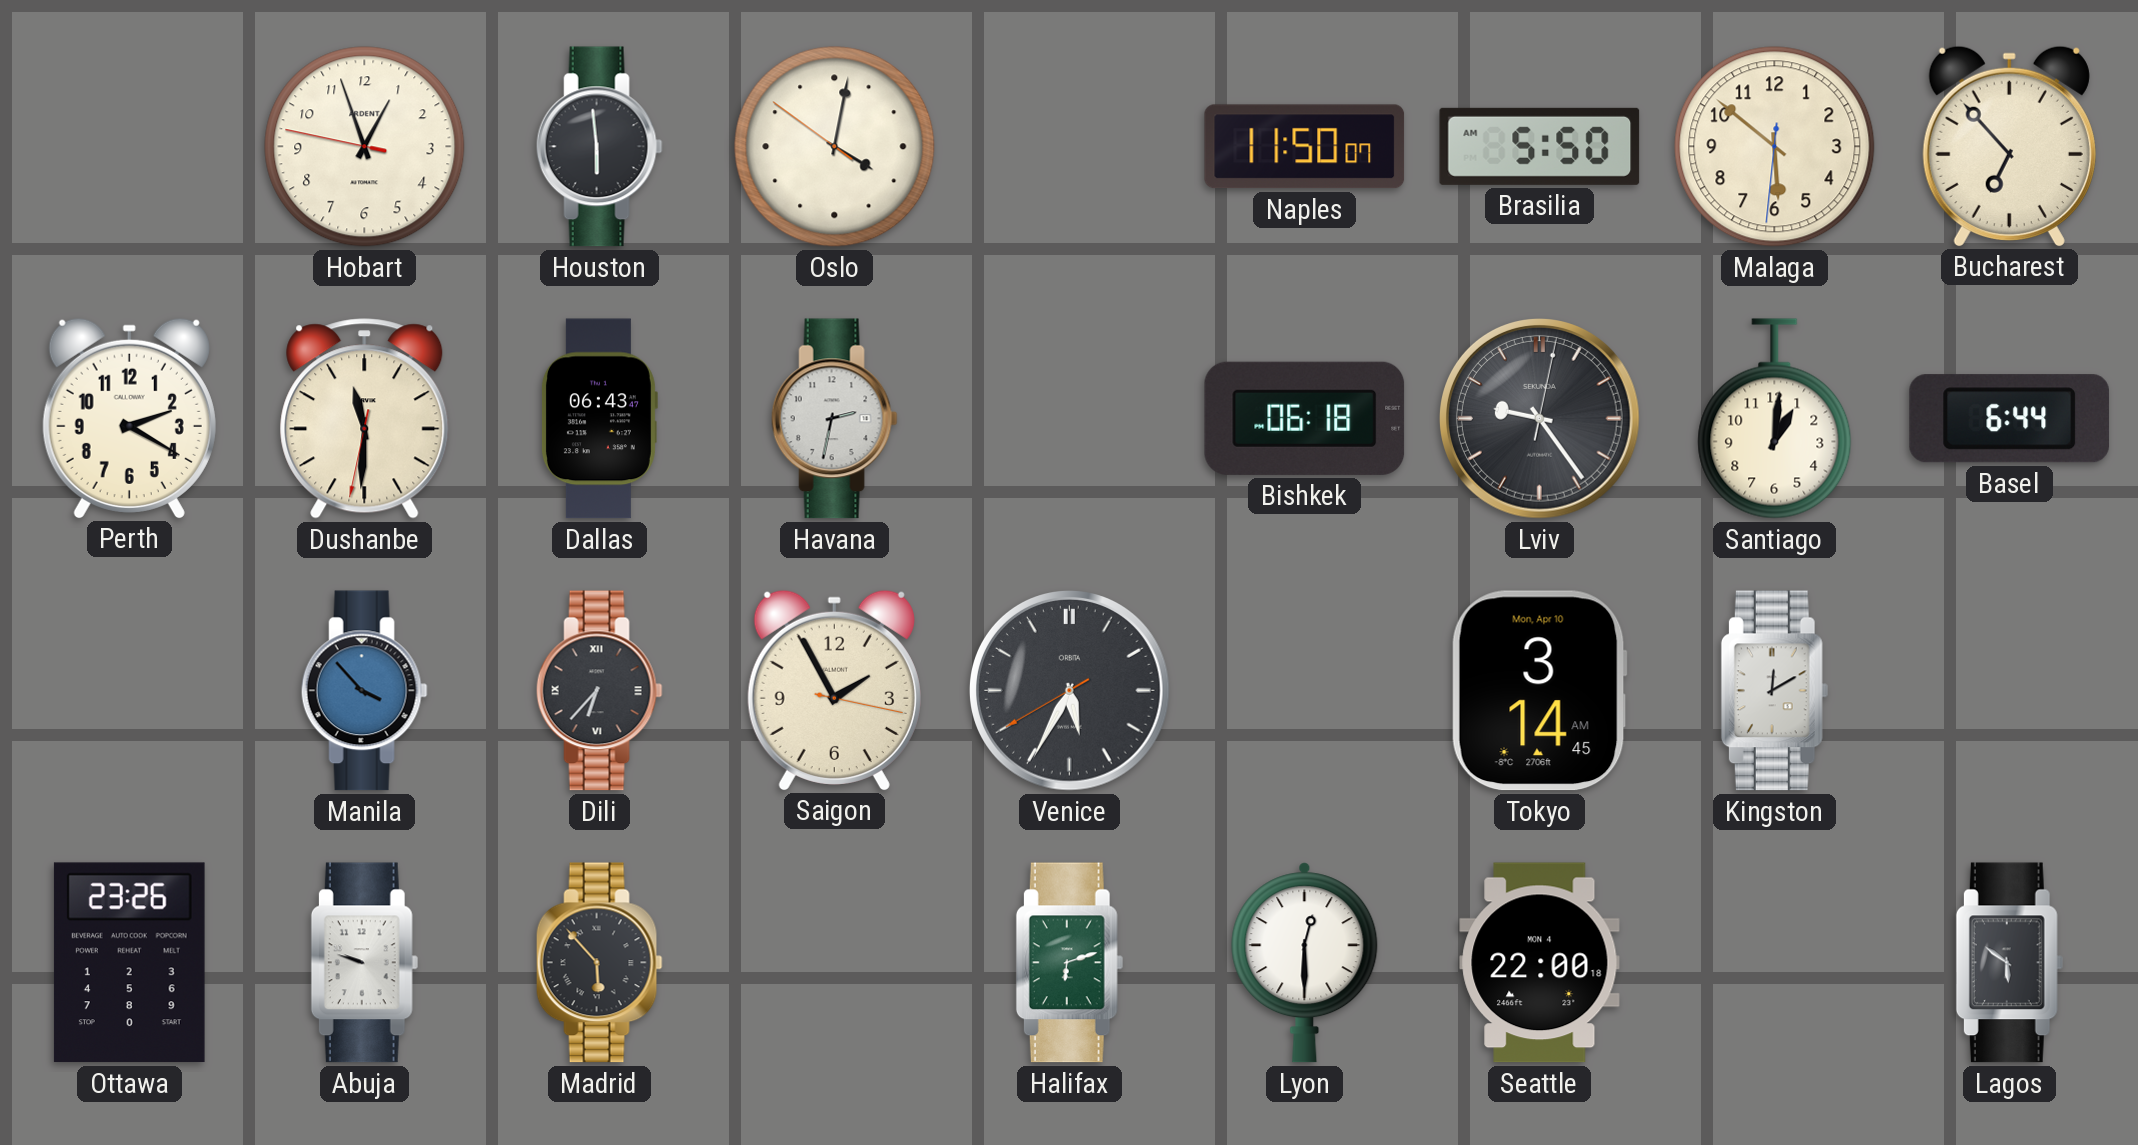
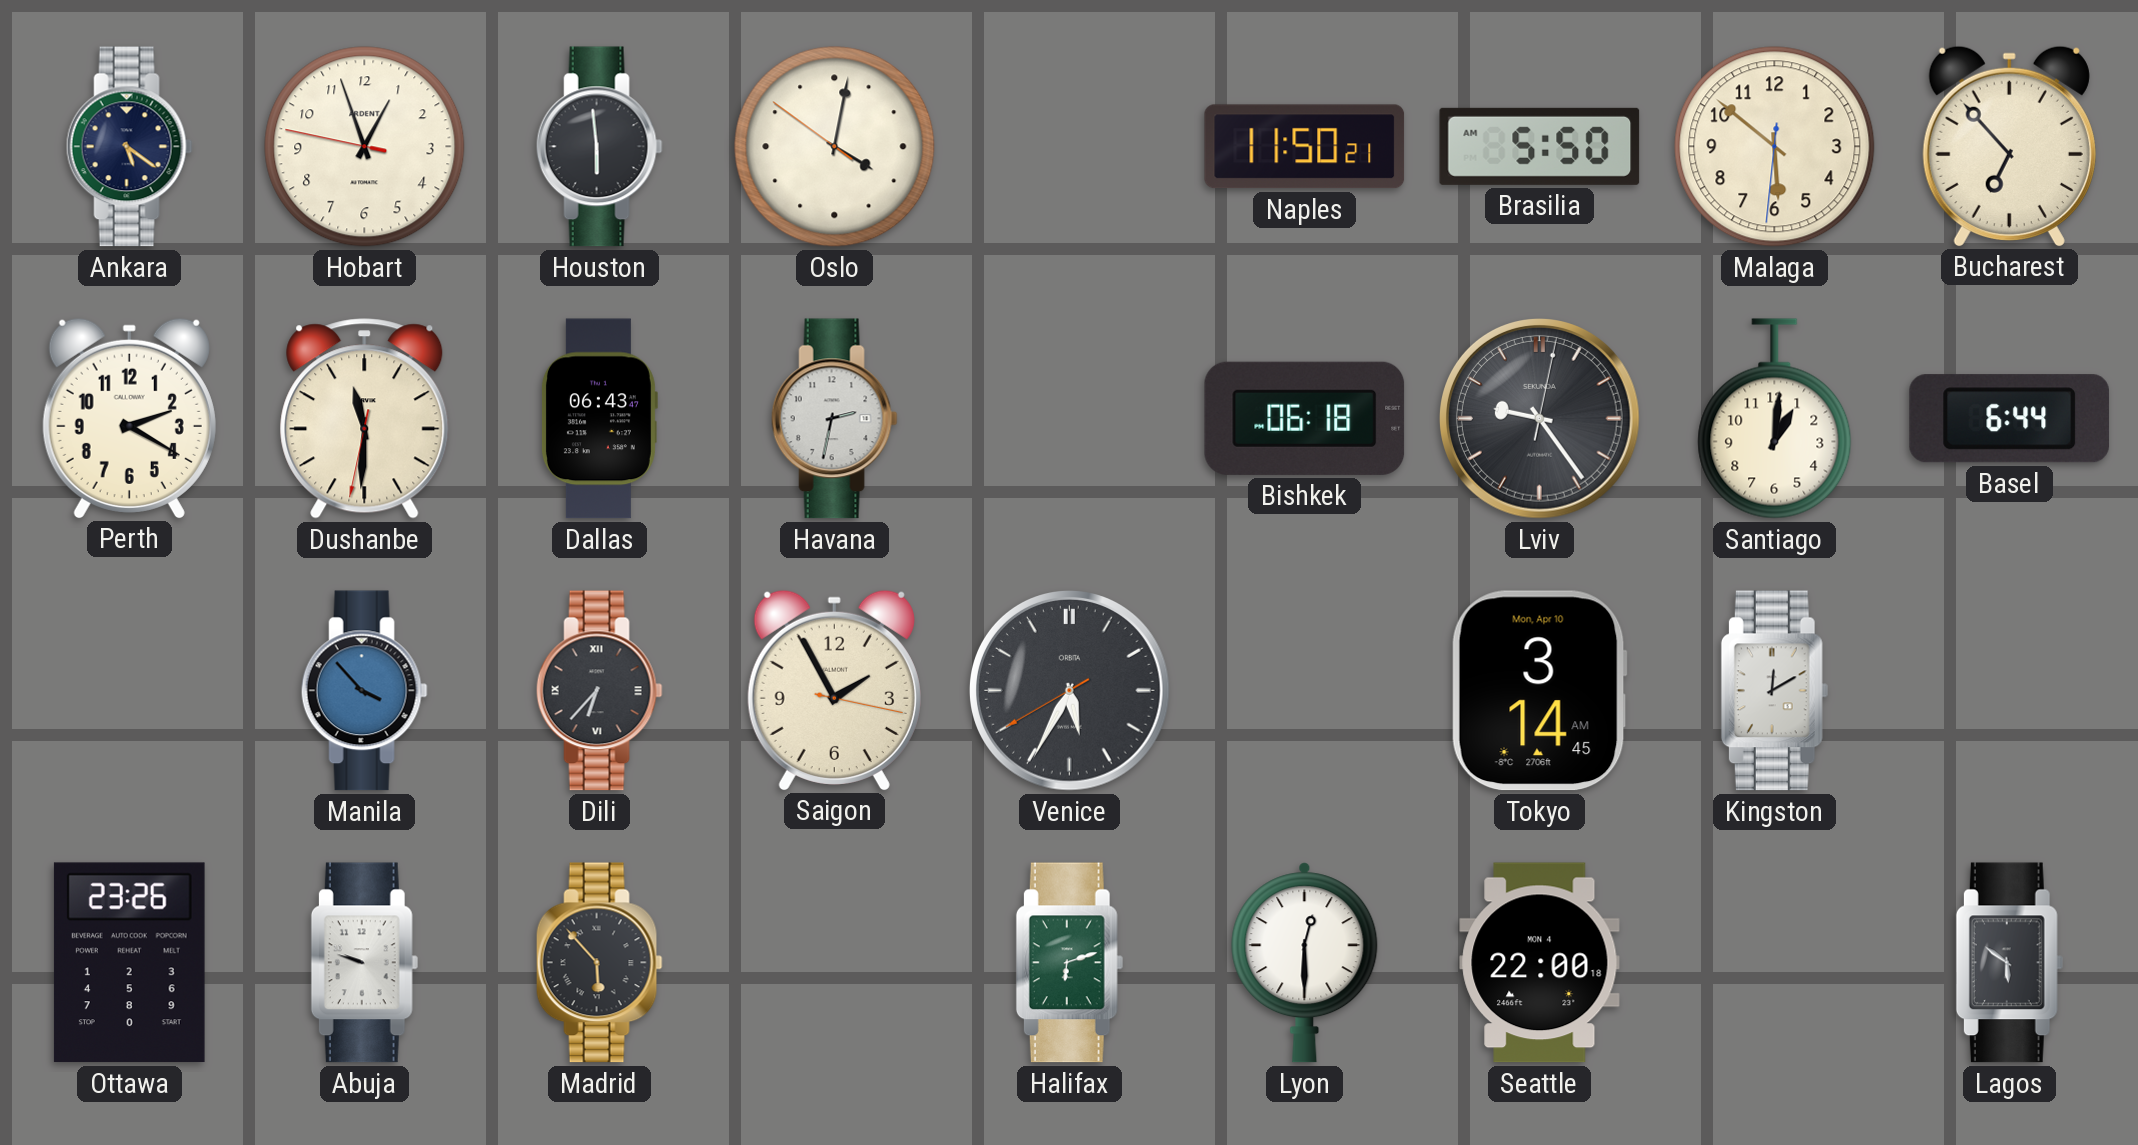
Ankara: none -> 5:21
Naples: 11:50:07 -> 11:50:21
